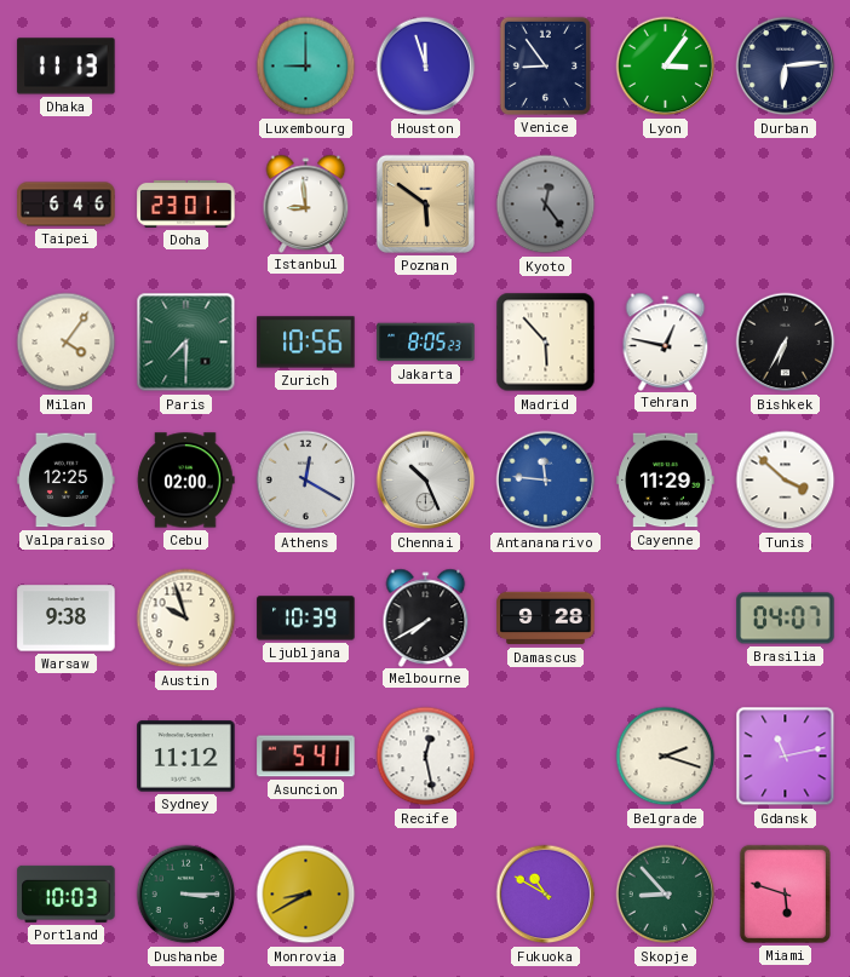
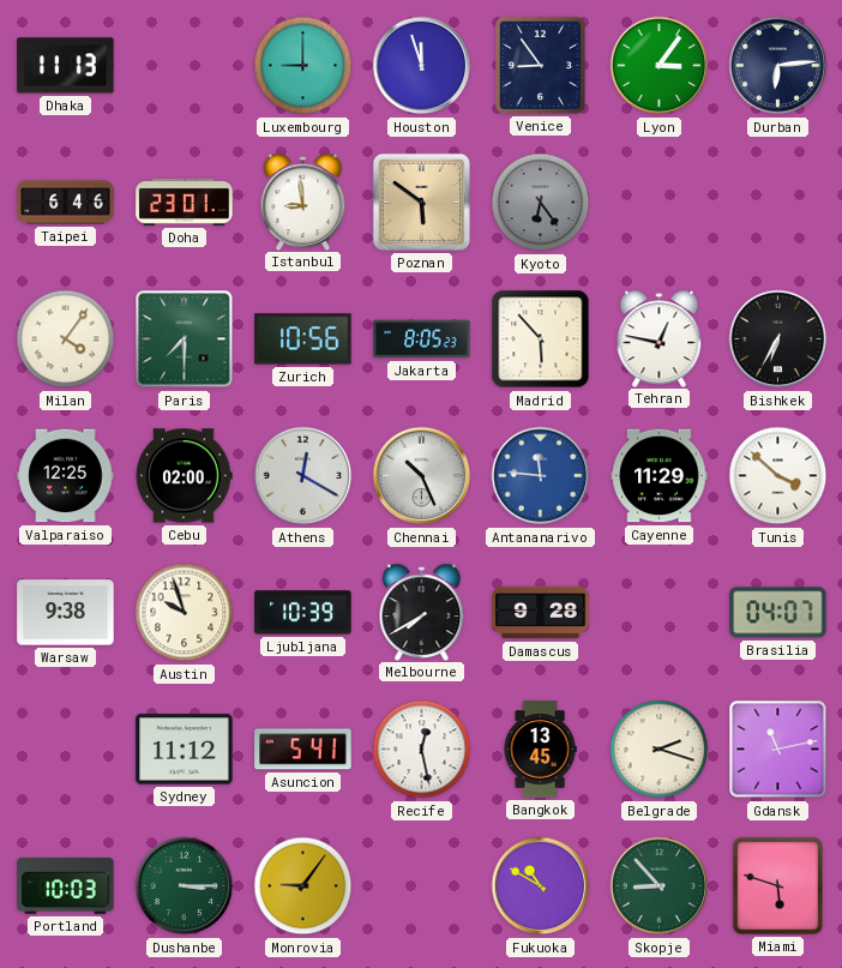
Kyoto: 12:24 -> 6:24
Bangkok: none -> 13:45
Monrovia: 8:40 -> 9:06
